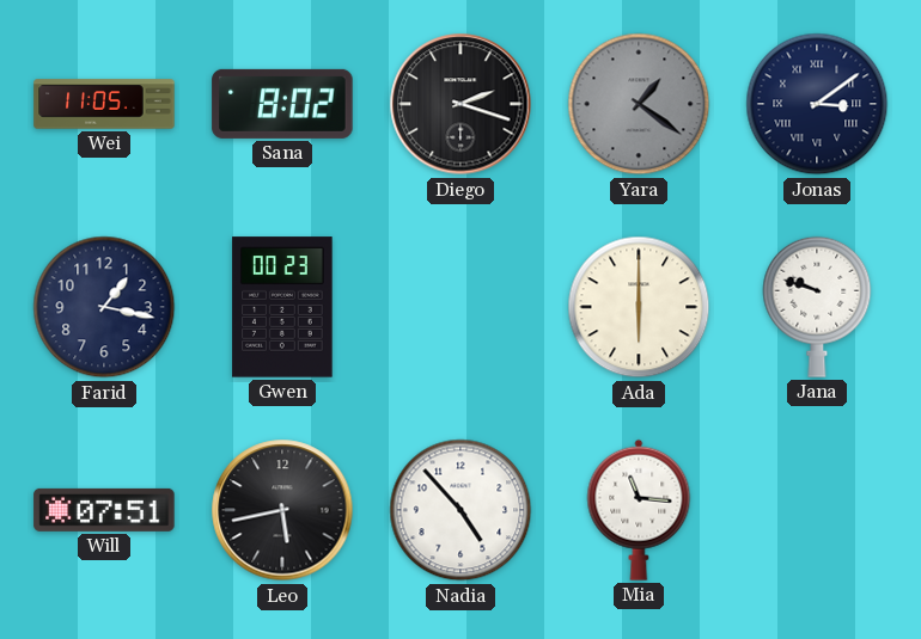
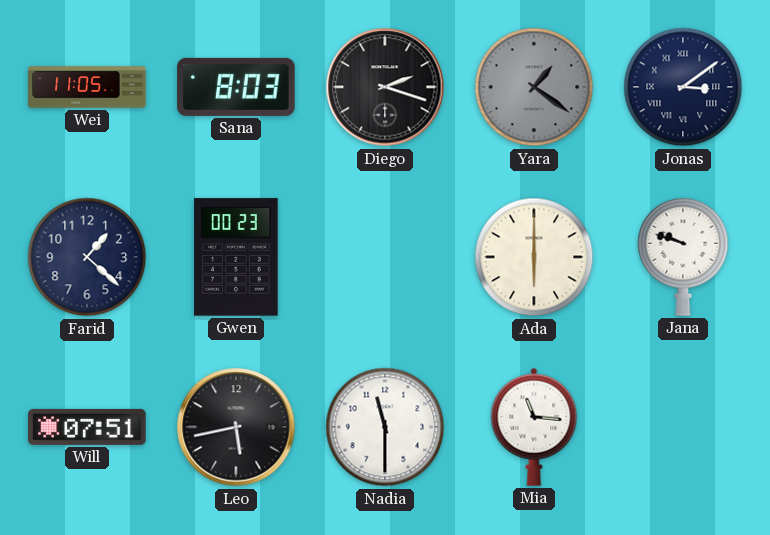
Sana: 8:02 -> 8:03
Farid: 1:17 -> 1:22
Nadia: 4:53 -> 11:30
